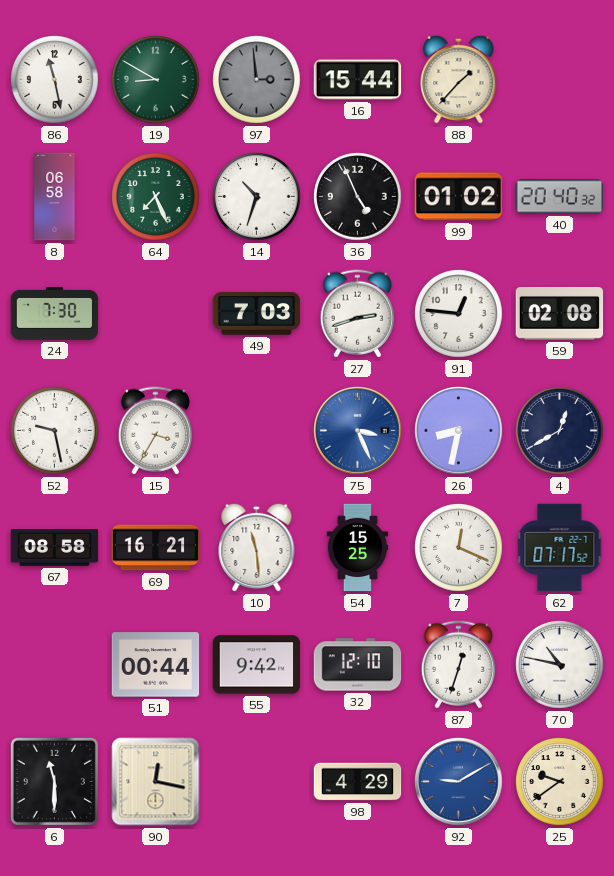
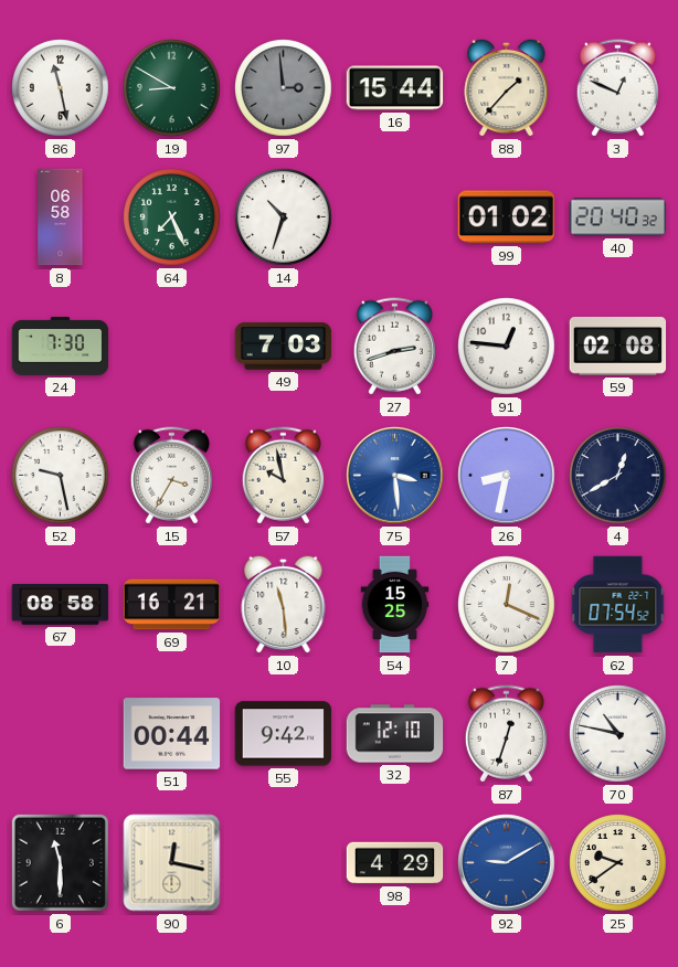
3: none -> 12:49
36: 4:56 -> none
57: none -> 9:58
75: 3:26 -> 3:29
62: 07:17 -> 07:54
